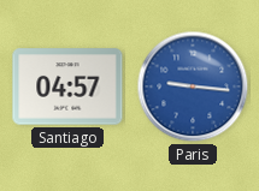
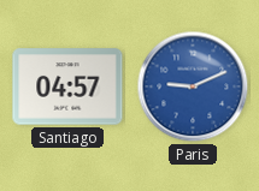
Paris: 9:16 -> 9:11
